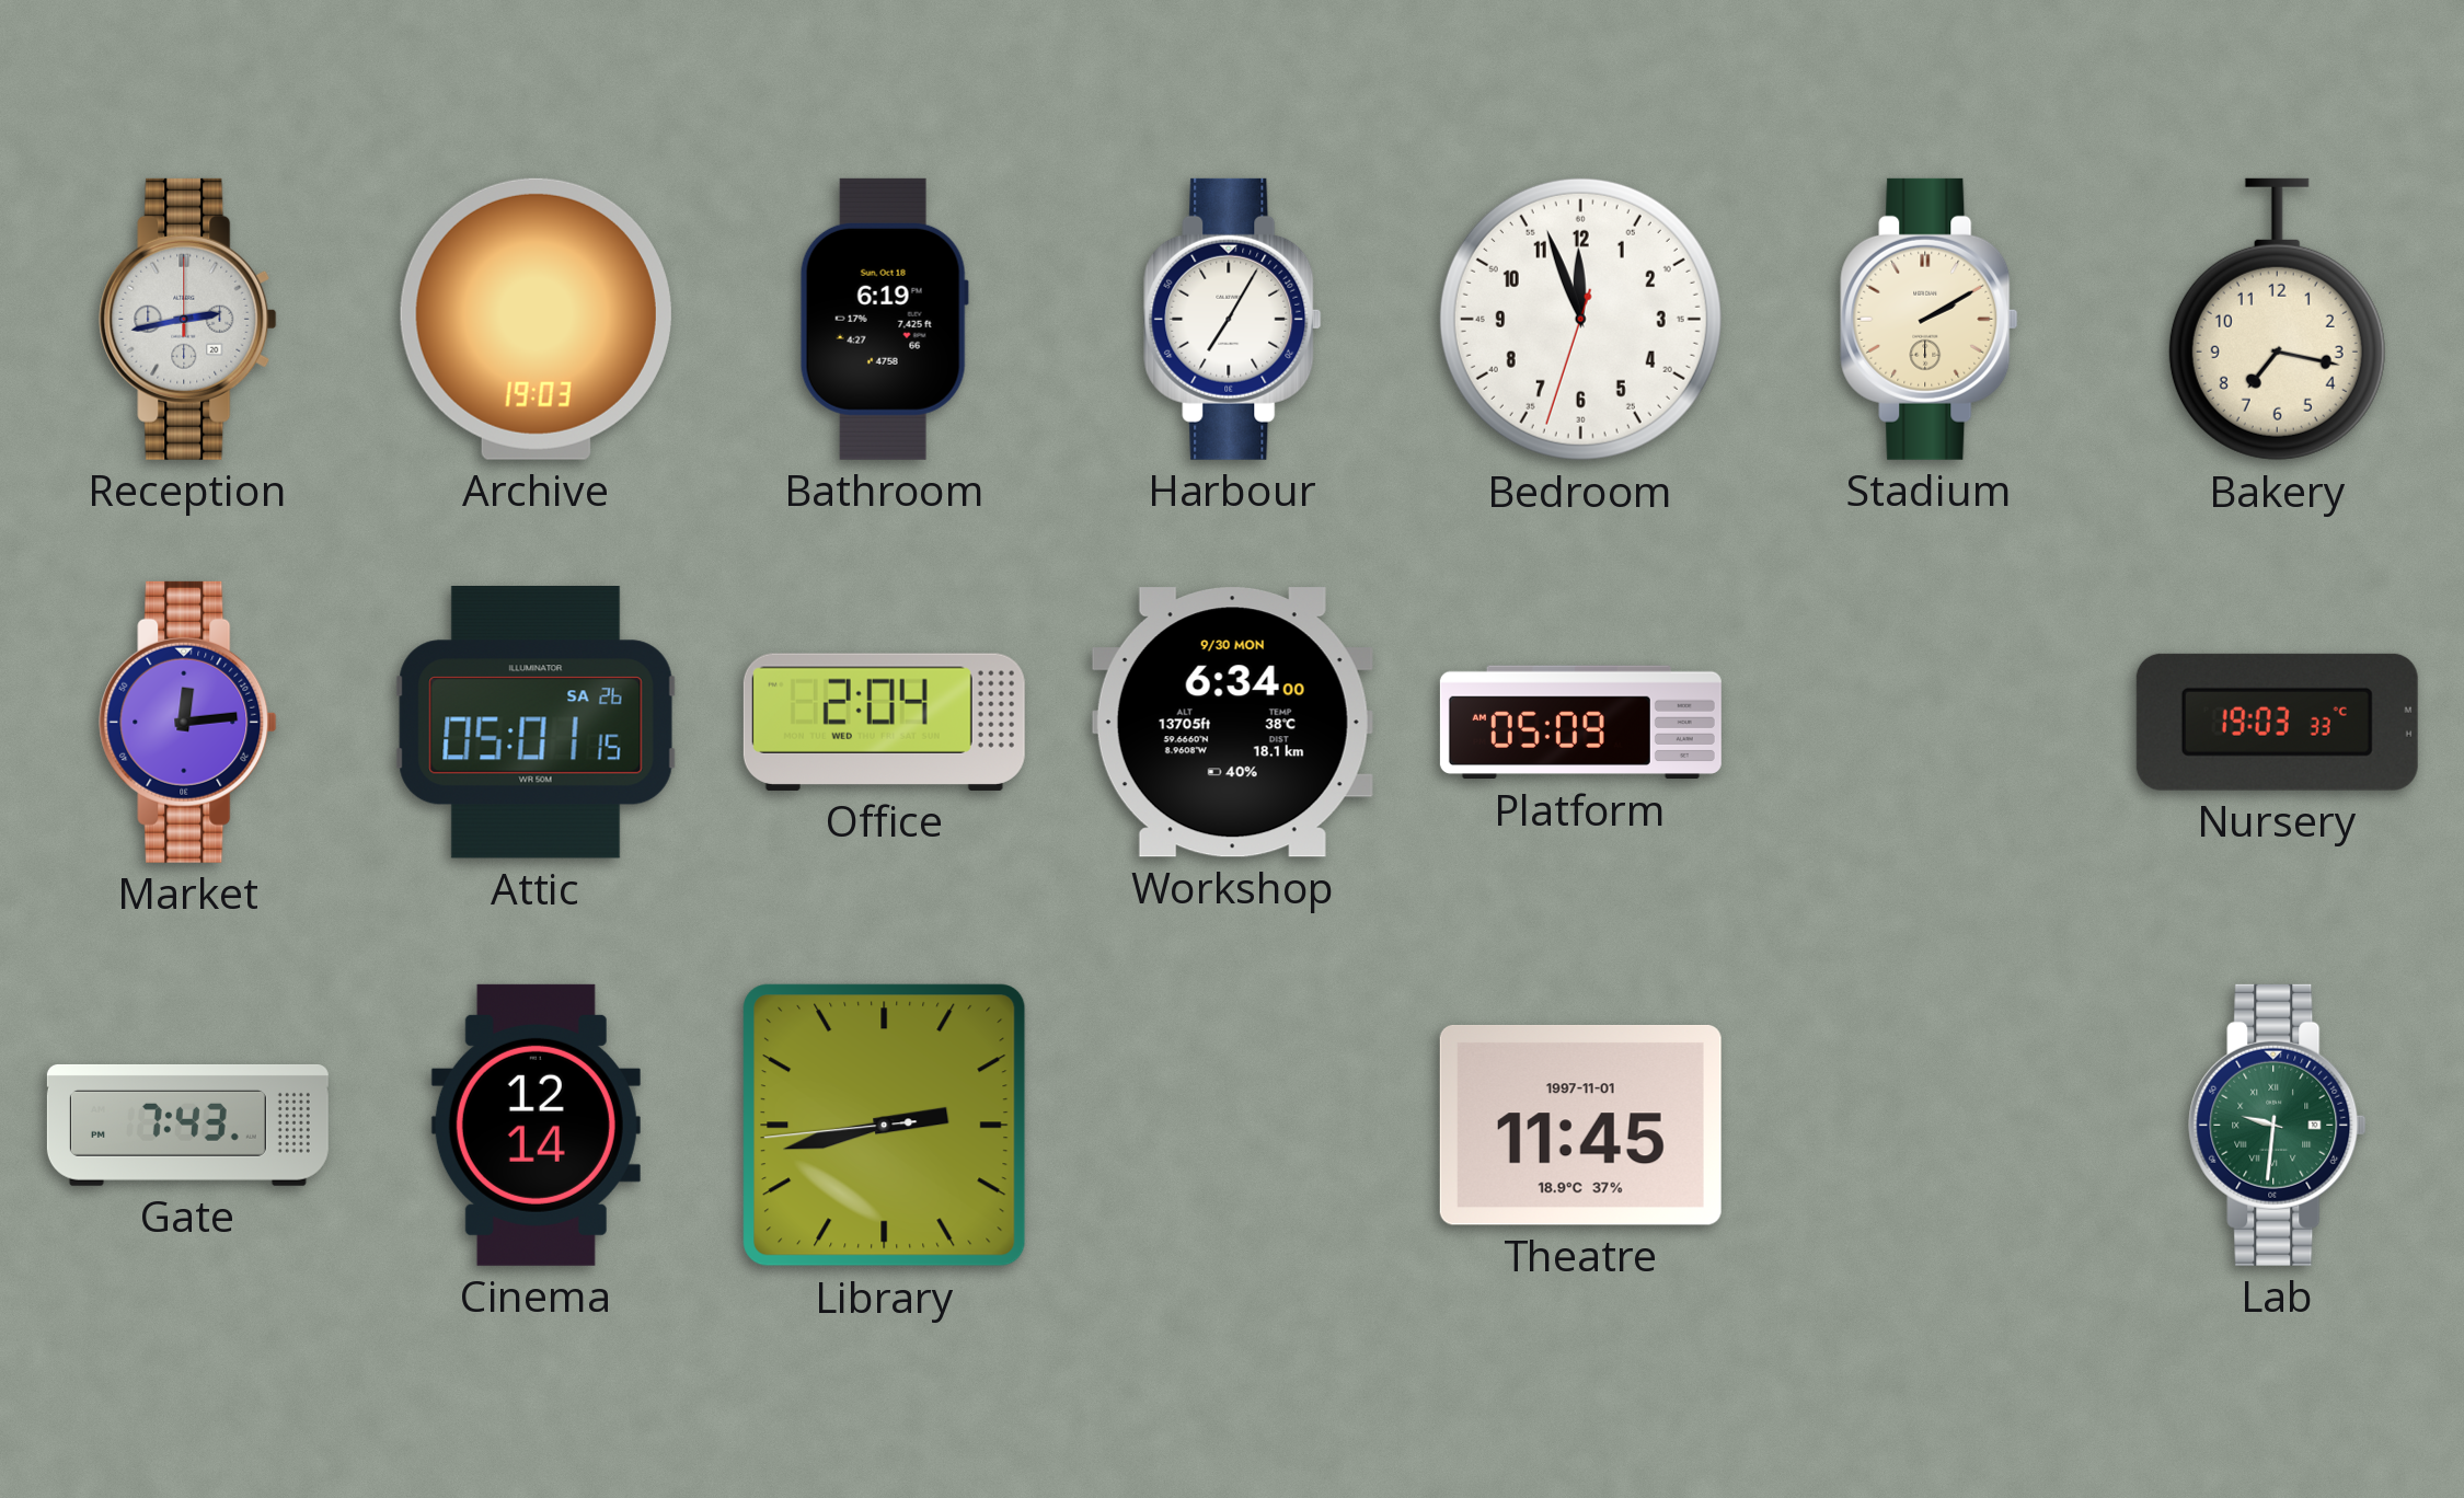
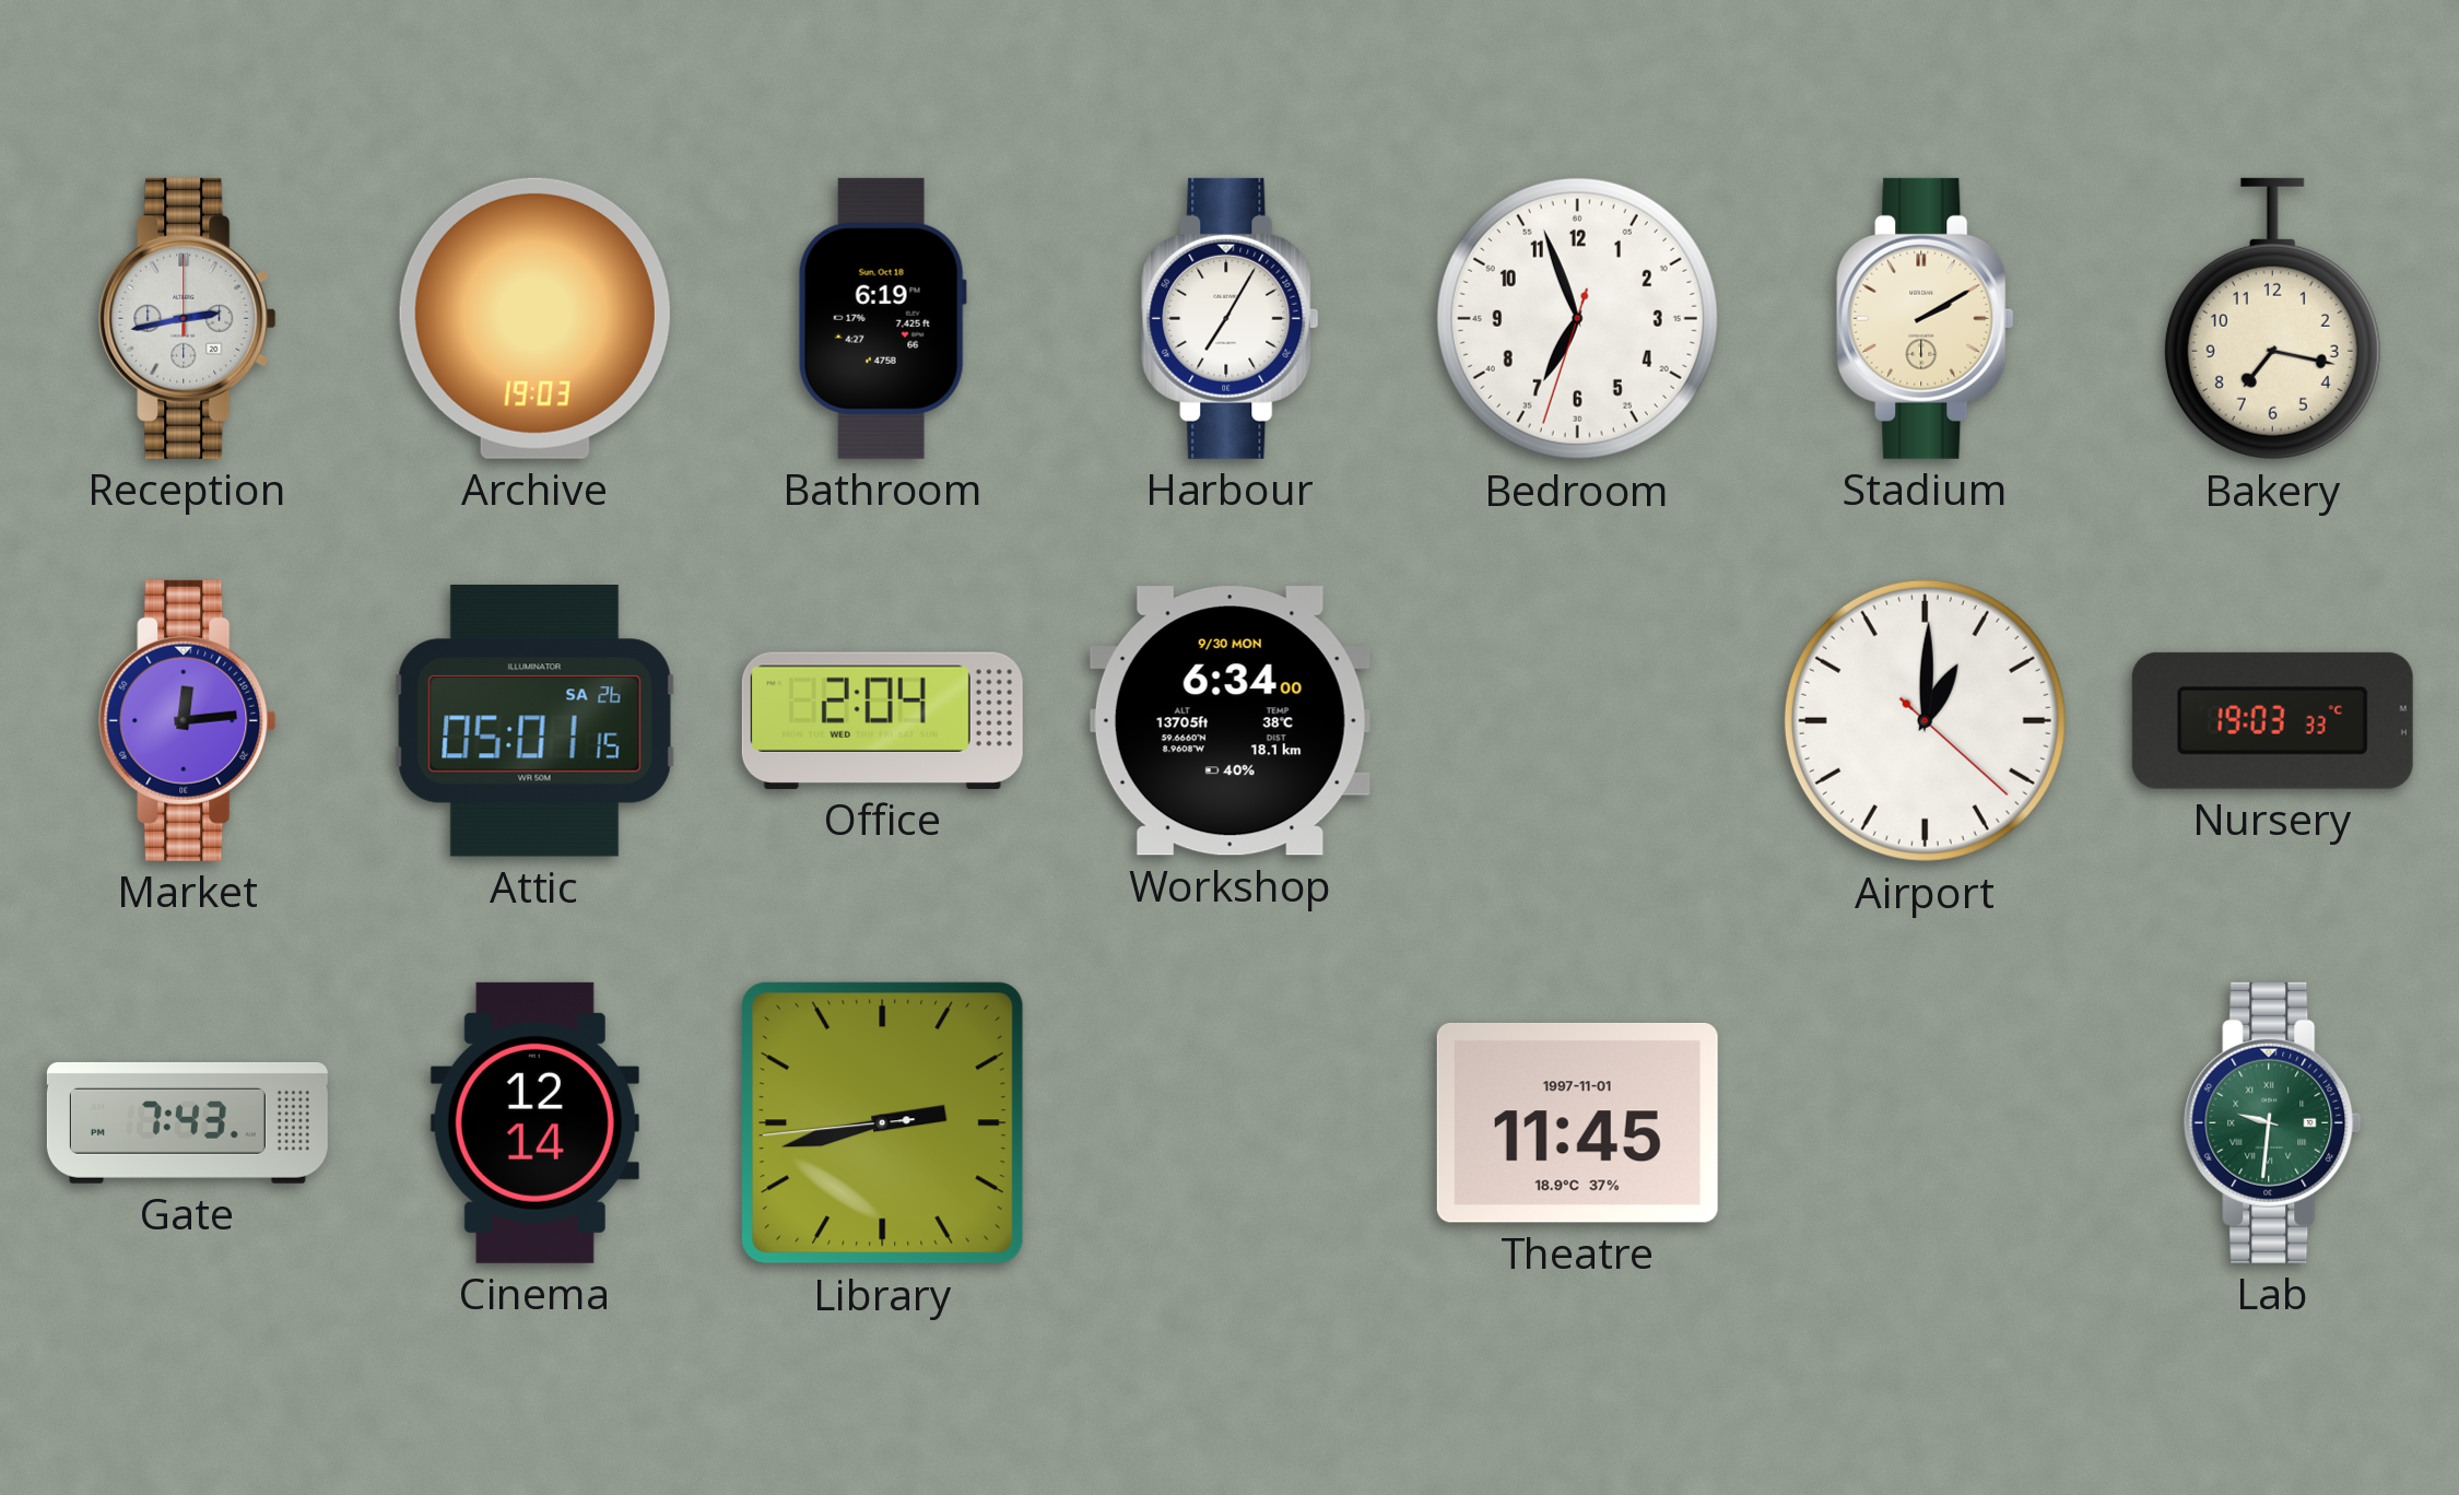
Bedroom: 11:56 -> 6:56
Platform: 05:09 -> none
Airport: none -> 1:00
